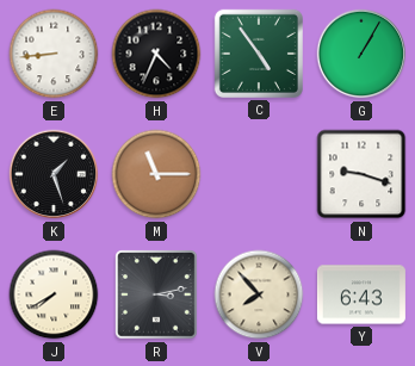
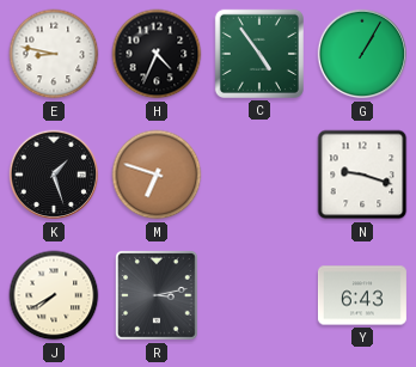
E: 8:44 -> 8:47
M: 11:15 -> 6:48
V: 7:53 -> none
